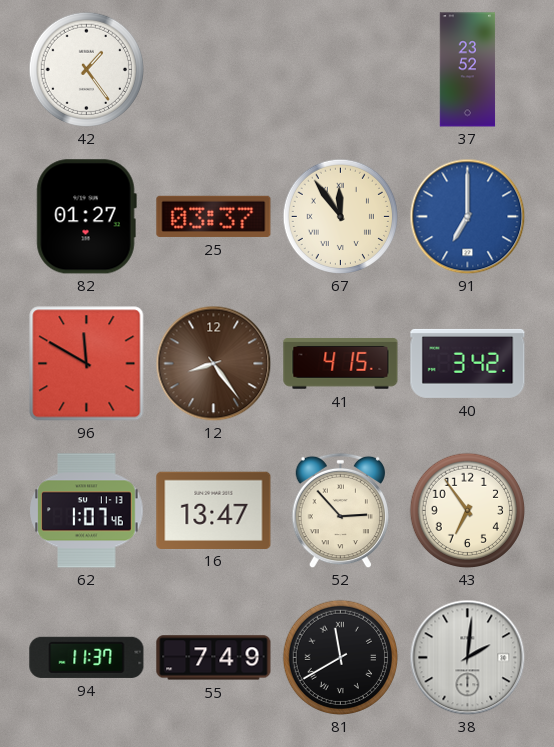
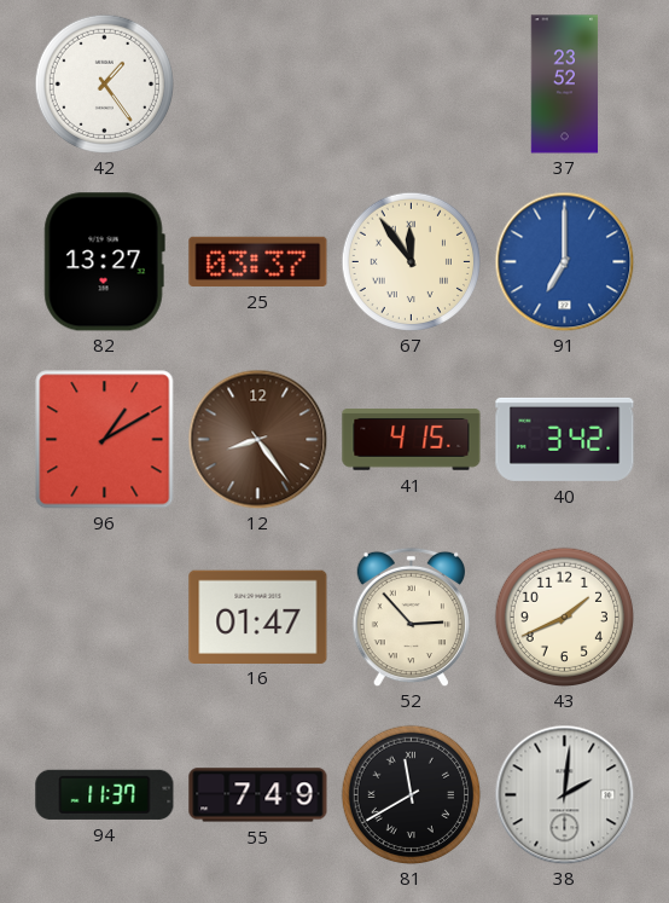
82: 01:27 -> 13:27
96: 11:50 -> 1:10
62: 1:07 -> none
16: 13:47 -> 01:47
43: 6:54 -> 1:41
